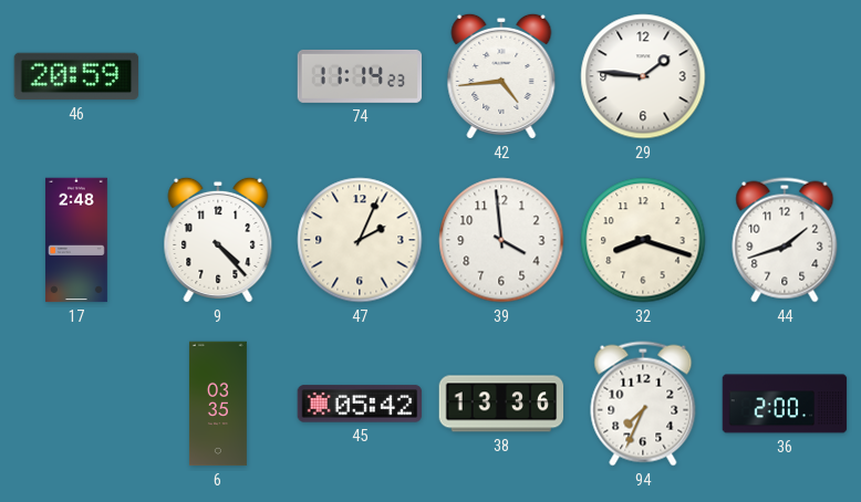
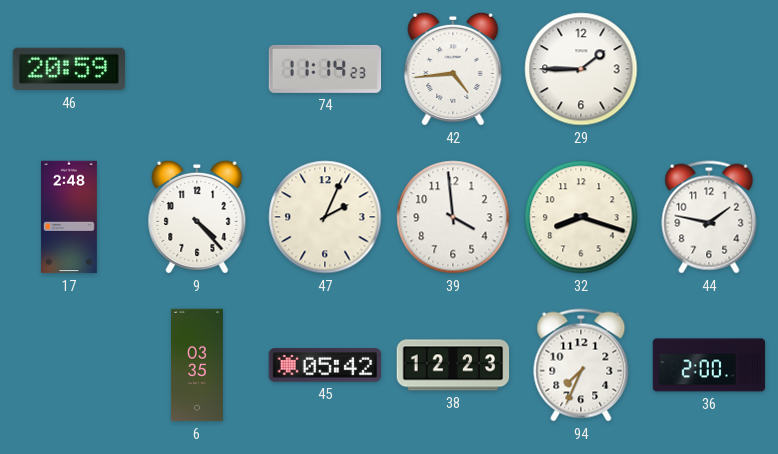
29: 1:46 -> 1:45
44: 1:42 -> 1:47
38: 13:36 -> 12:23
